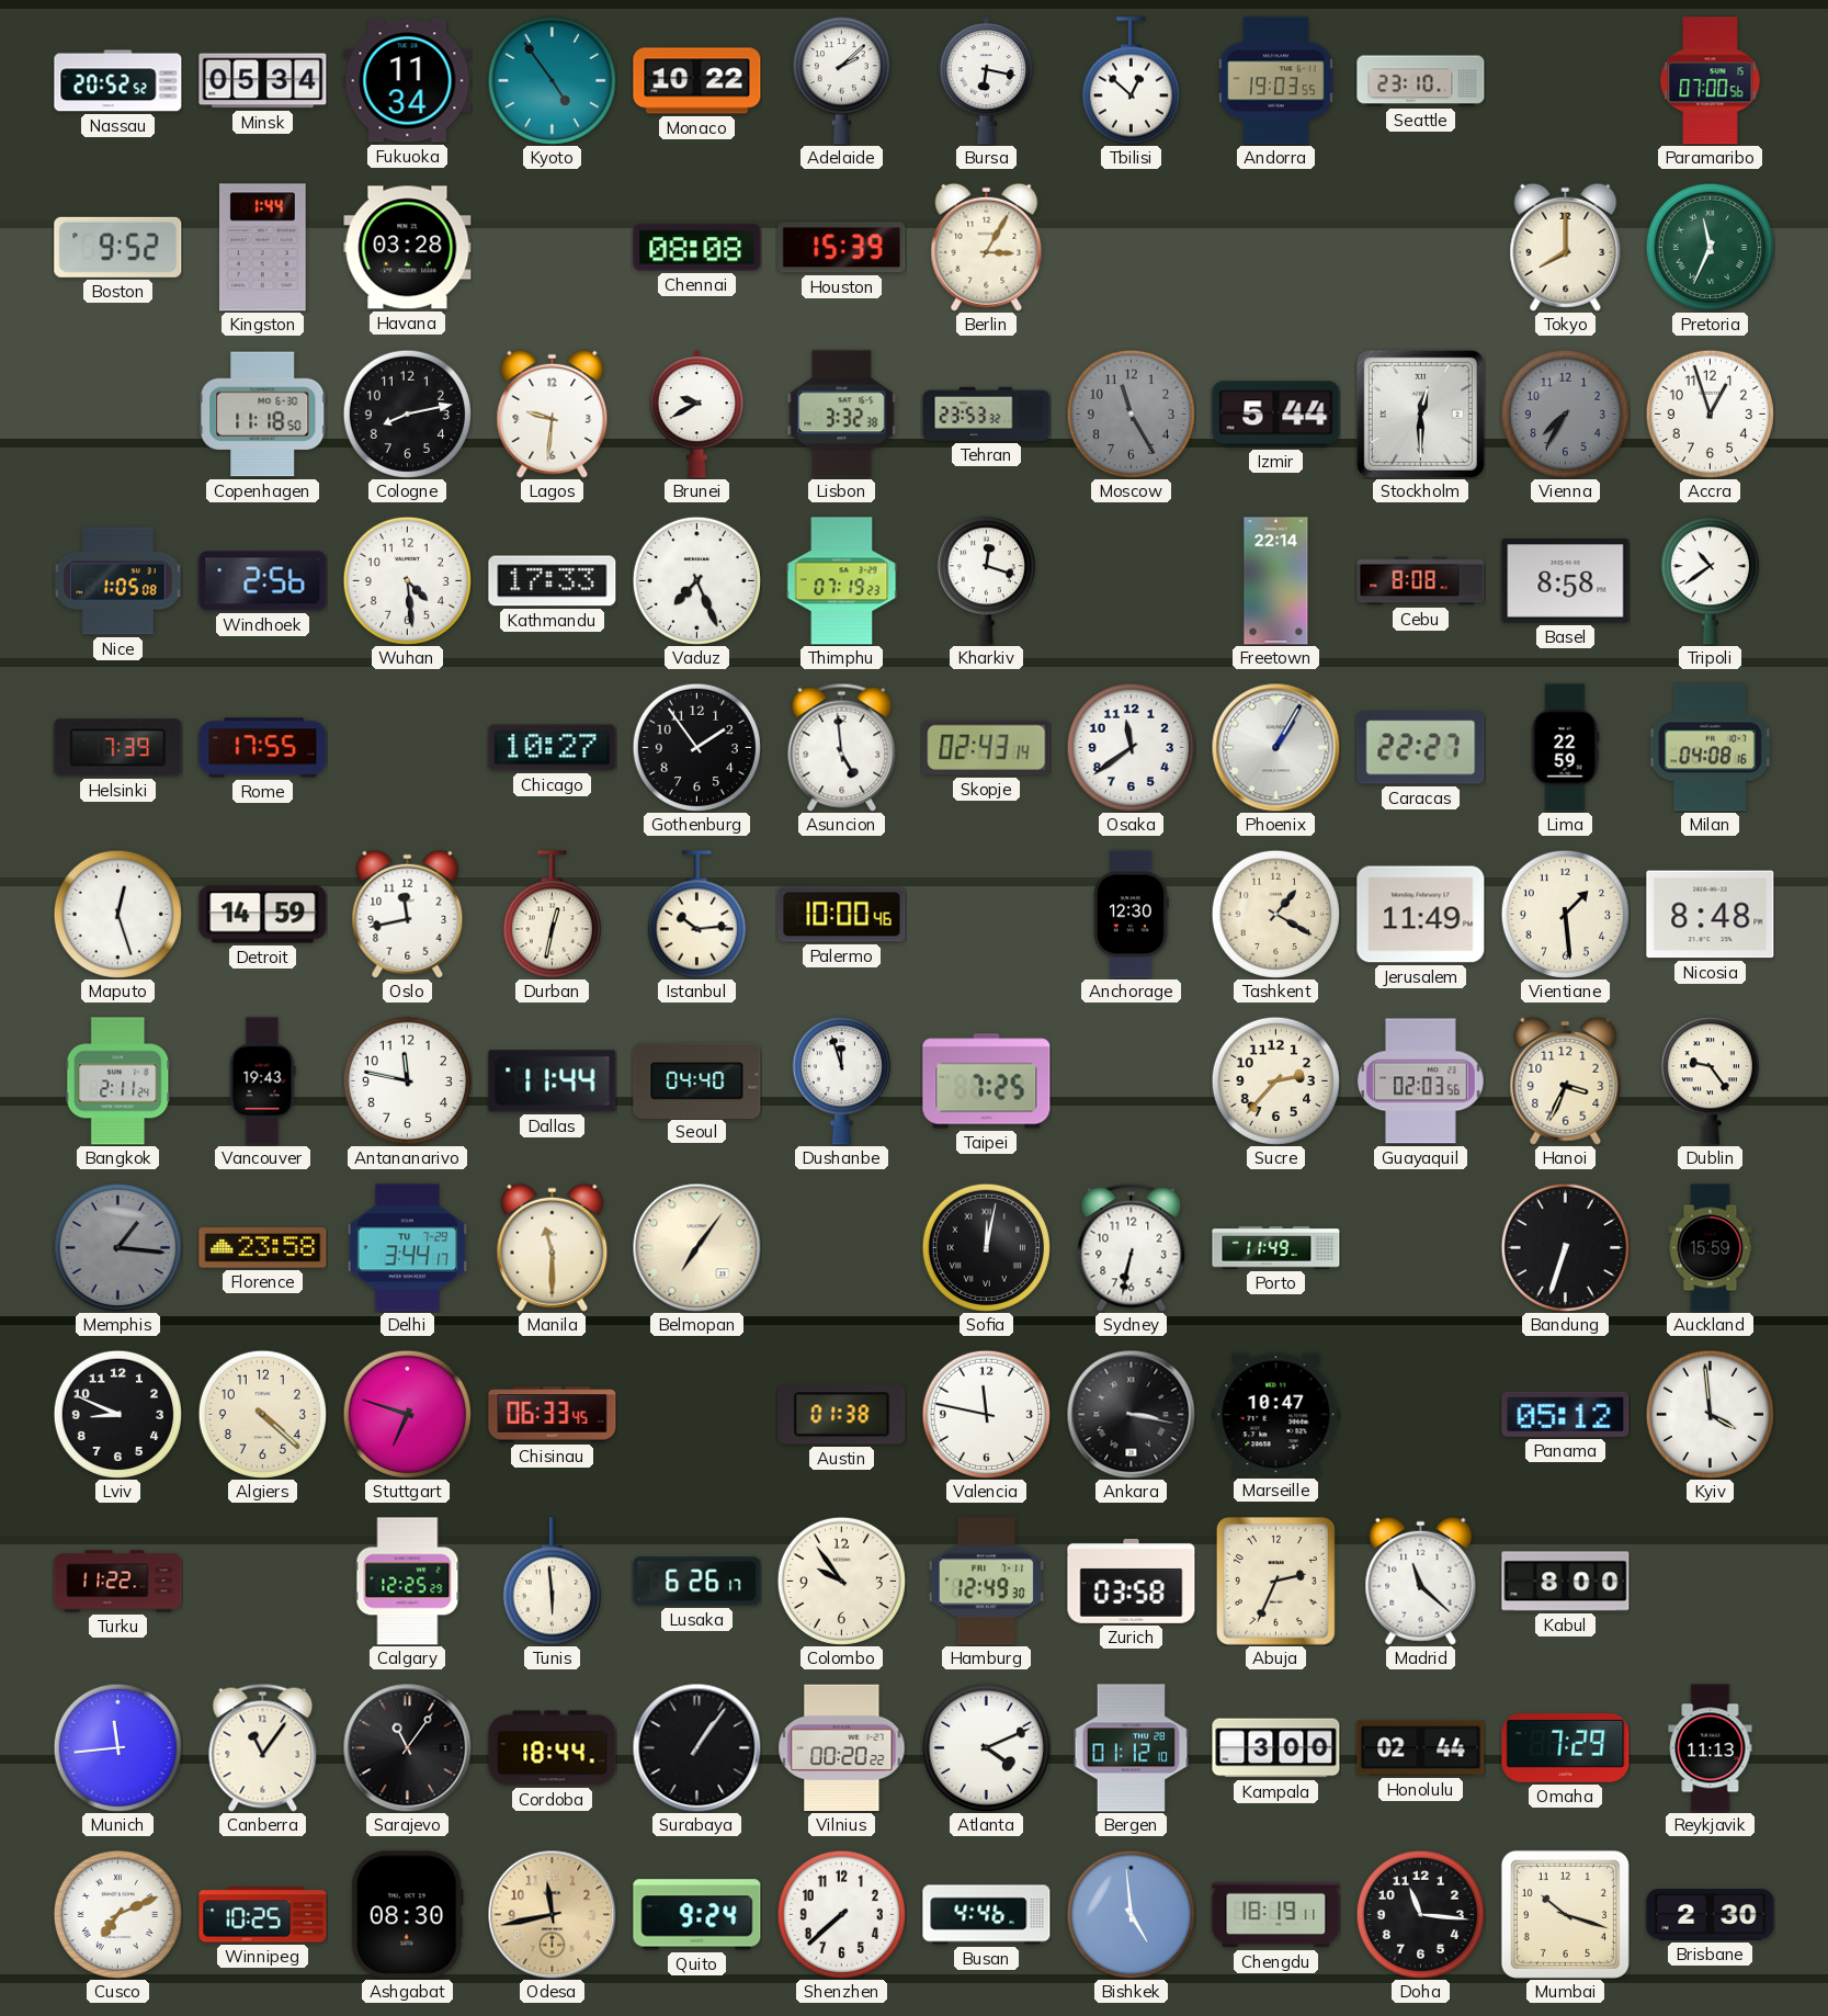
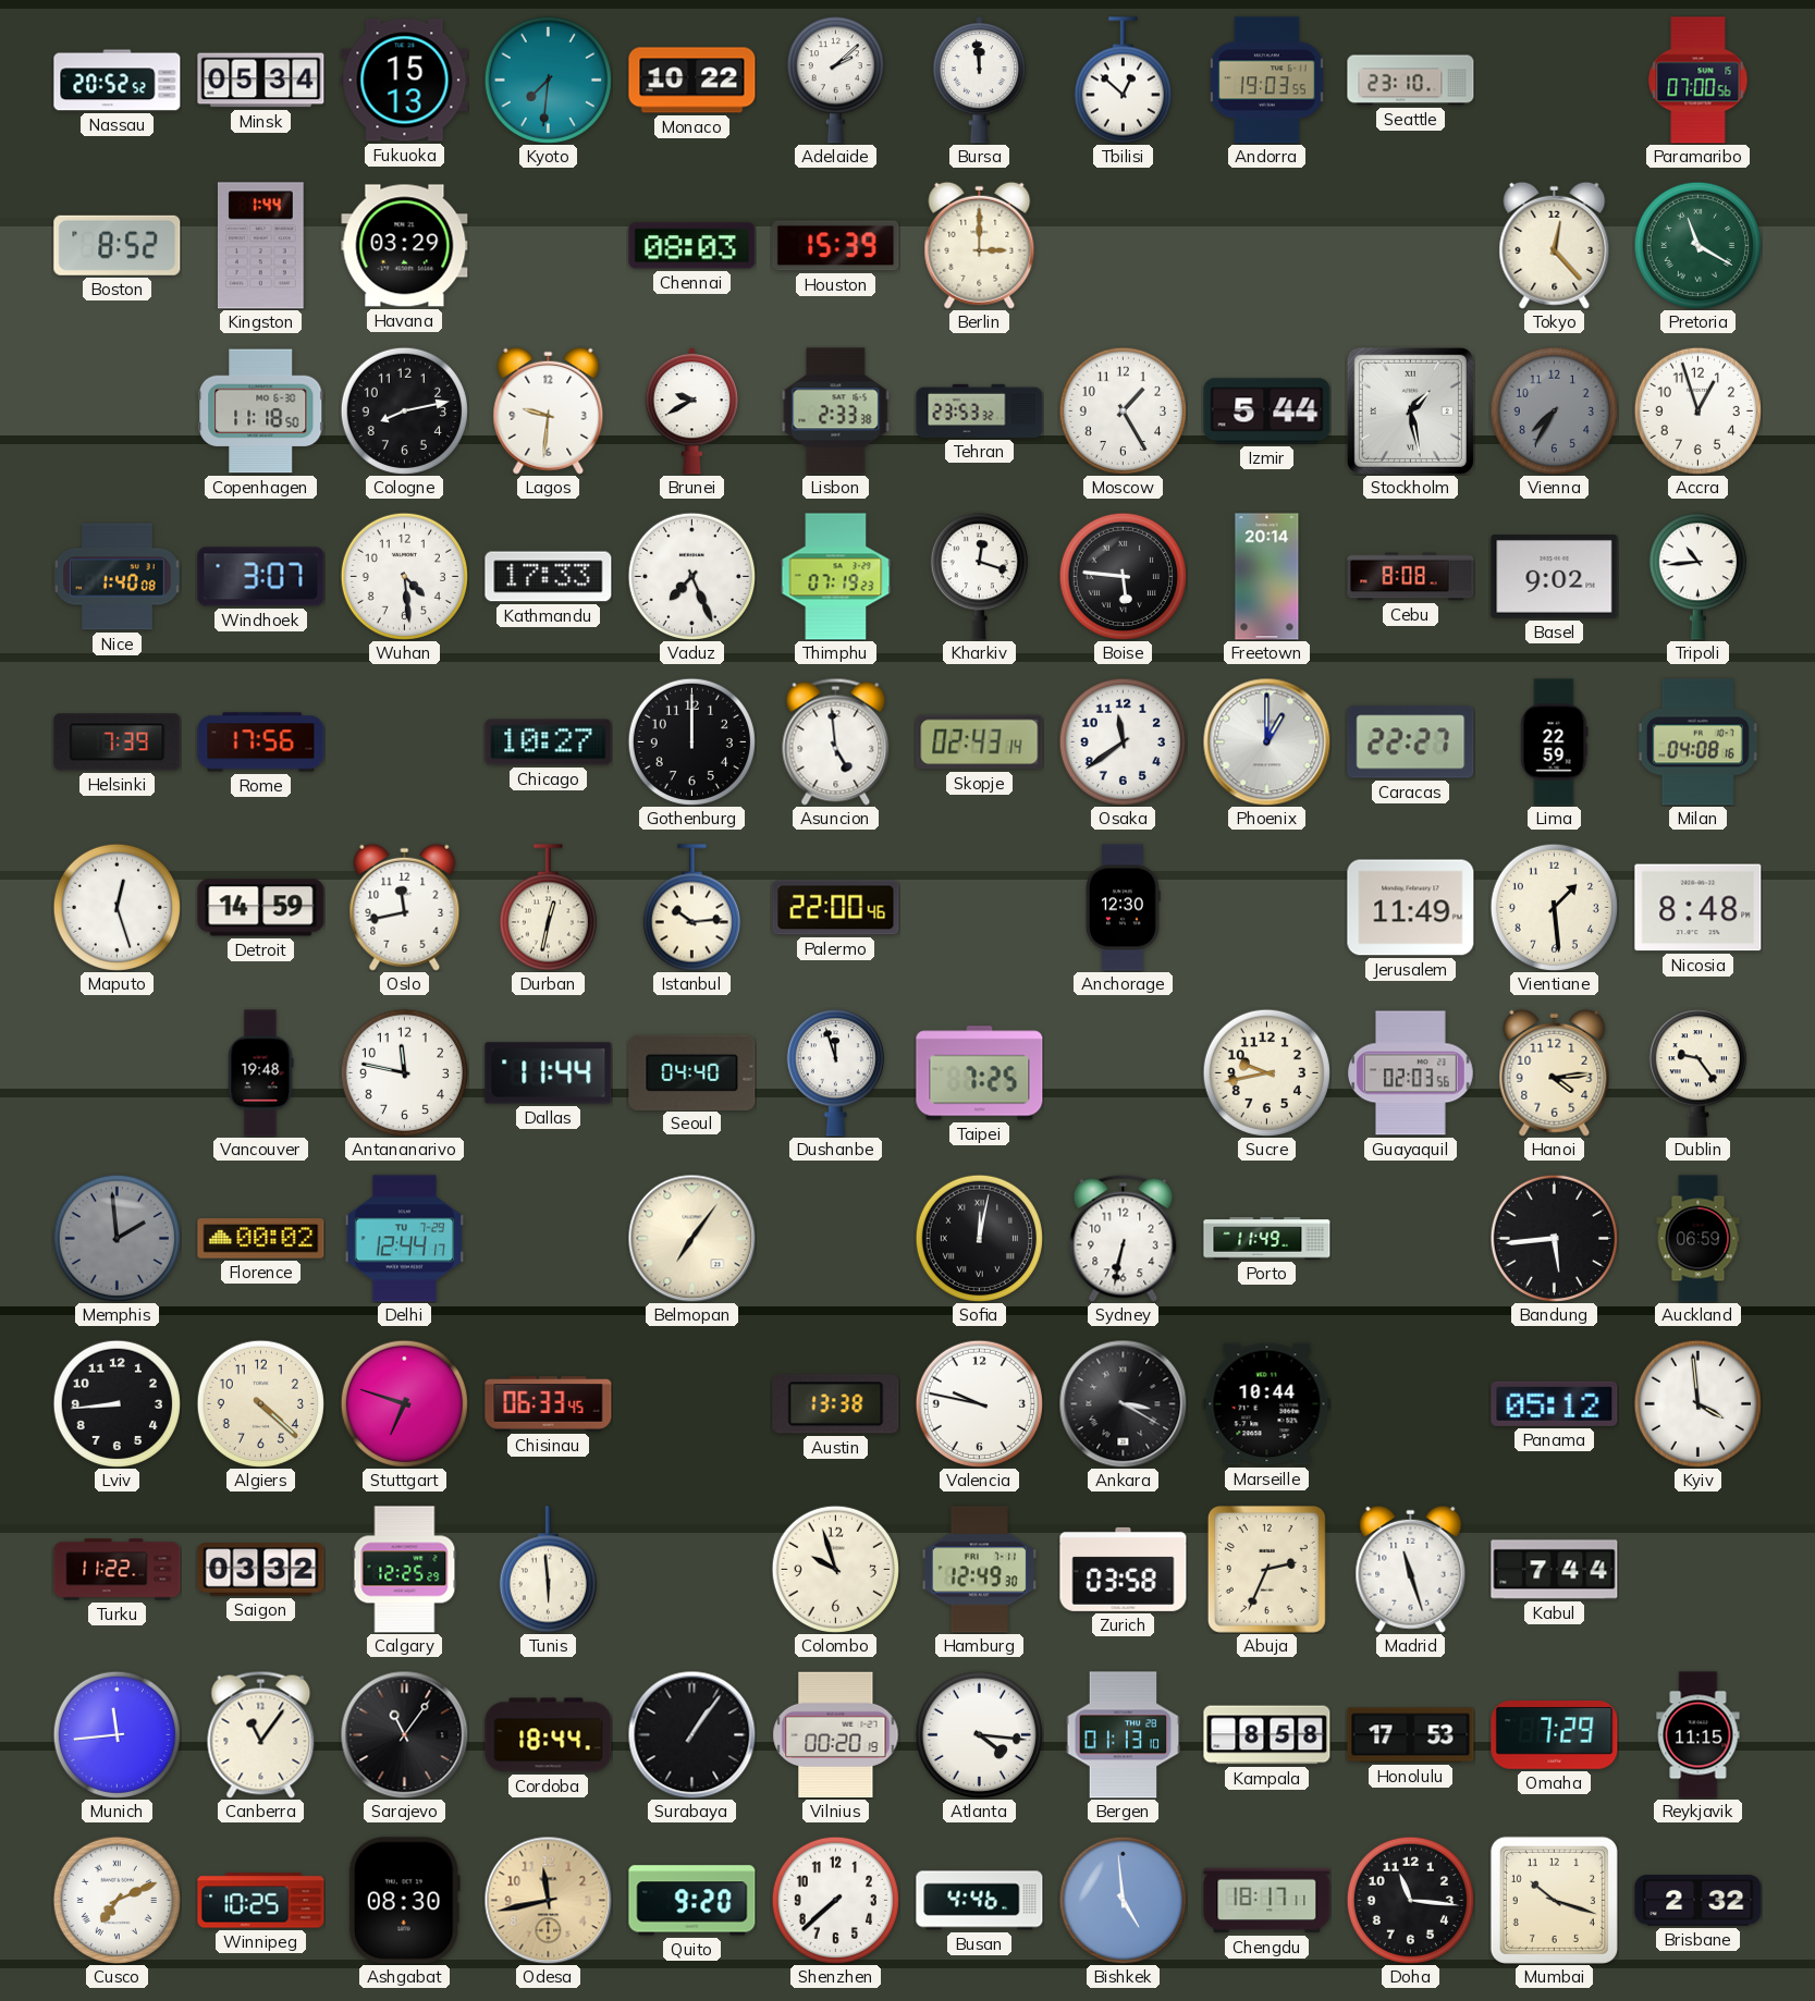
Fukuoka: 11:34 -> 15:13
Kyoto: 4:54 -> 7:31
Bursa: 6:17 -> 11:59
Boston: 9:52 -> 8:52
Havana: 03:28 -> 03:29
Chennai: 08:08 -> 08:03
Berlin: 3:05 -> 3:00
Tokyo: 8:00 -> 12:23
Pretoria: 11:34 -> 11:20
Lisbon: 3:32 -> 2:33
Moscow: 11:25 -> 1:25
Moscow dial: grey -> white
Stockholm: 12:30 -> 1:28
Nice: 1:05 -> 1:40
Windhoek: 2:56 -> 3:07
Boise: none -> 5:46
Freetown: 22:14 -> 20:14
Basel: 8:58 -> 9:02
Tripoli: 10:39 -> 10:44
Rome: 17:55 -> 17:56
Gothenburg: 1:54 -> 12:00
Phoenix: 1:05 -> 1:00
Palermo: 10:00 -> 22:00
Tashkent: 1:20 -> none
Bangkok: 2:11 -> none
Vancouver: 19:43 -> 19:48
Sucre: 2:37 -> 9:43
Hanoi: 3:34 -> 4:14
Memphis: 1:16 -> 1:59
Florence: 23:58 -> 00:02
Delhi: 3:44 -> 12:44
Manila: 11:30 -> none
Bandung: 6:33 -> 5:44
Auckland: 15:59 -> 06:59
Lviv: 8:49 -> 8:44
Austin: 01:38 -> 13:38
Valencia: 11:47 -> 9:47
Ankara: 3:17 -> 3:20
Marseille: 10:47 -> 10:44
Saigon: none -> 03:32
Lusaka: 6:26 -> none
Colombo: 9:54 -> 9:57
Madrid: 11:22 -> 11:27
Kabul: 8:00 -> 7:44
Vilnius: 00:20:22 -> 00:20:19
Atlanta: 4:11 -> 4:16
Bergen: 01:12 -> 01:13
Kampala: 3:00 -> 8:58
Honolulu: 02:44 -> 17:53
Reykjavik: 11:13 -> 11:15
Quito: 9:24 -> 9:20
Chengdu: 18:19 -> 18:17
Brisbane: 2:30 -> 2:32
